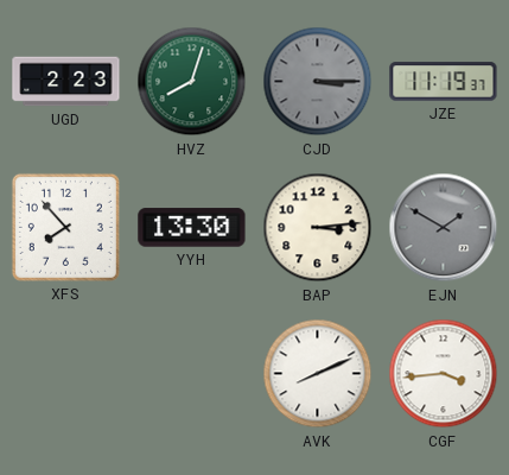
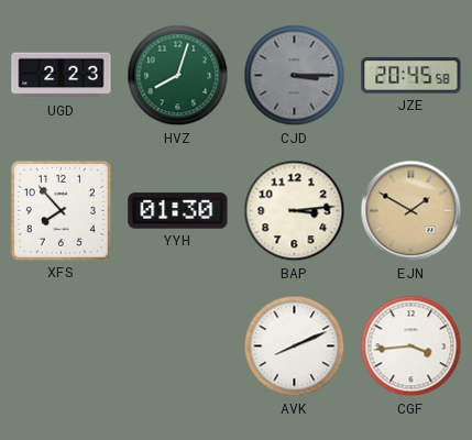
JZE: 11:19 -> 20:45
YYH: 13:30 -> 01:30
EJN dial: grey -> champagne
